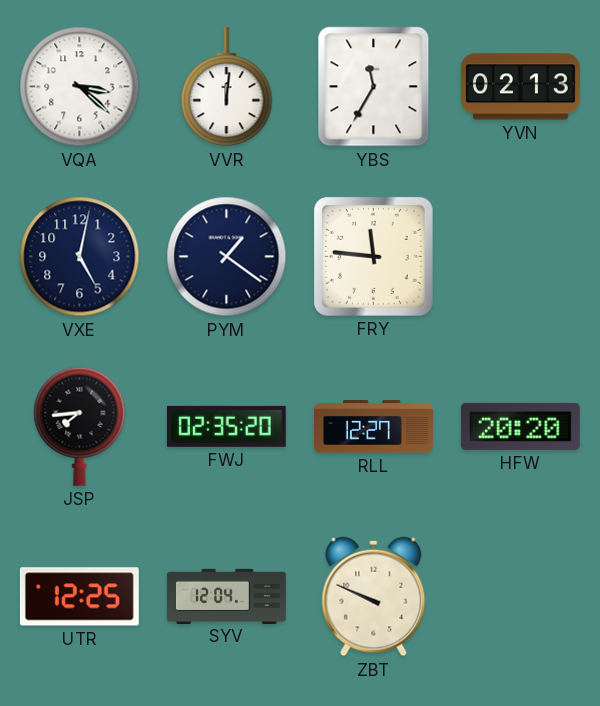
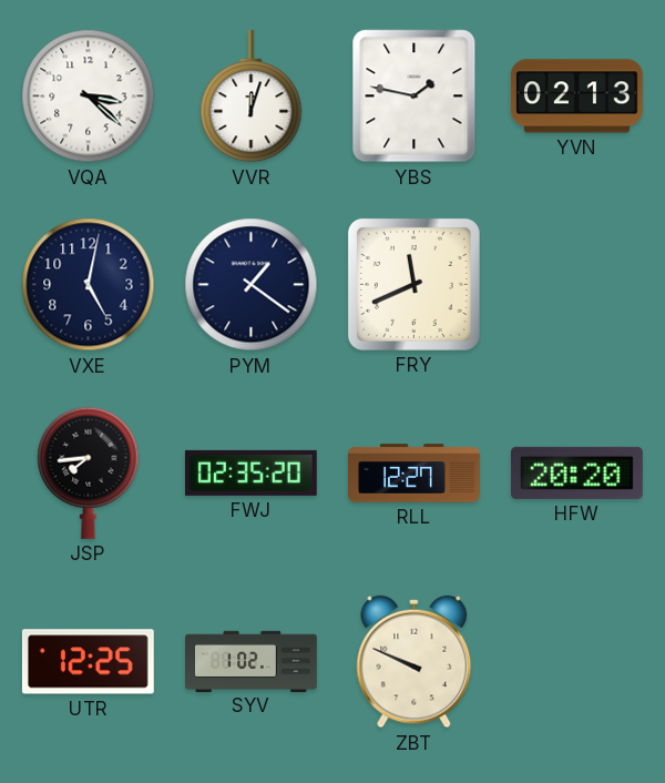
VVR: 12:01 -> 12:03
YBS: 11:35 -> 1:47
FRY: 11:46 -> 11:41
SYV: 12:04 -> 1:02
